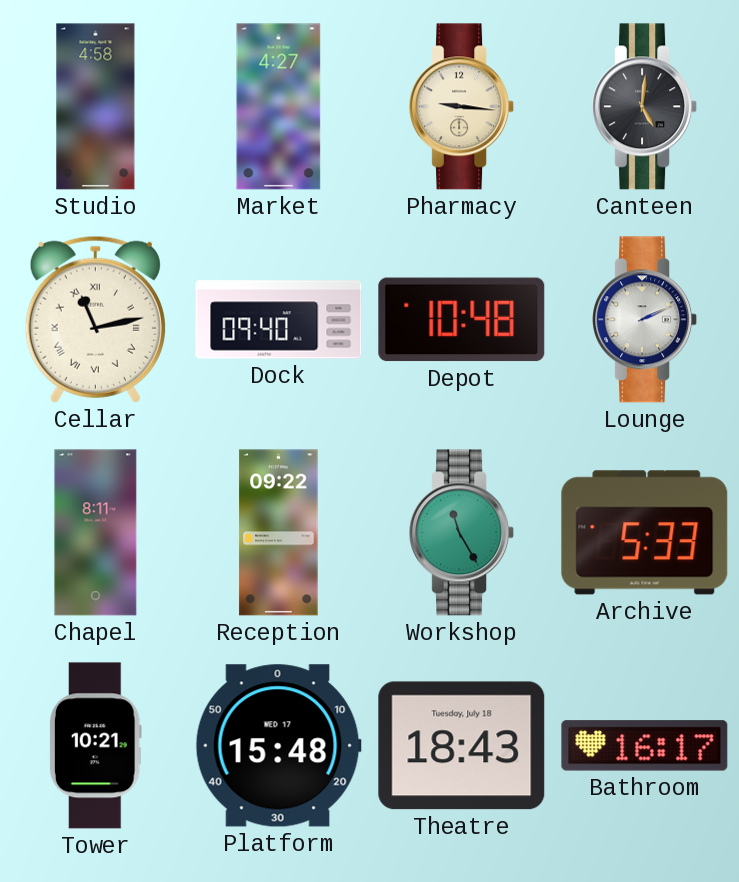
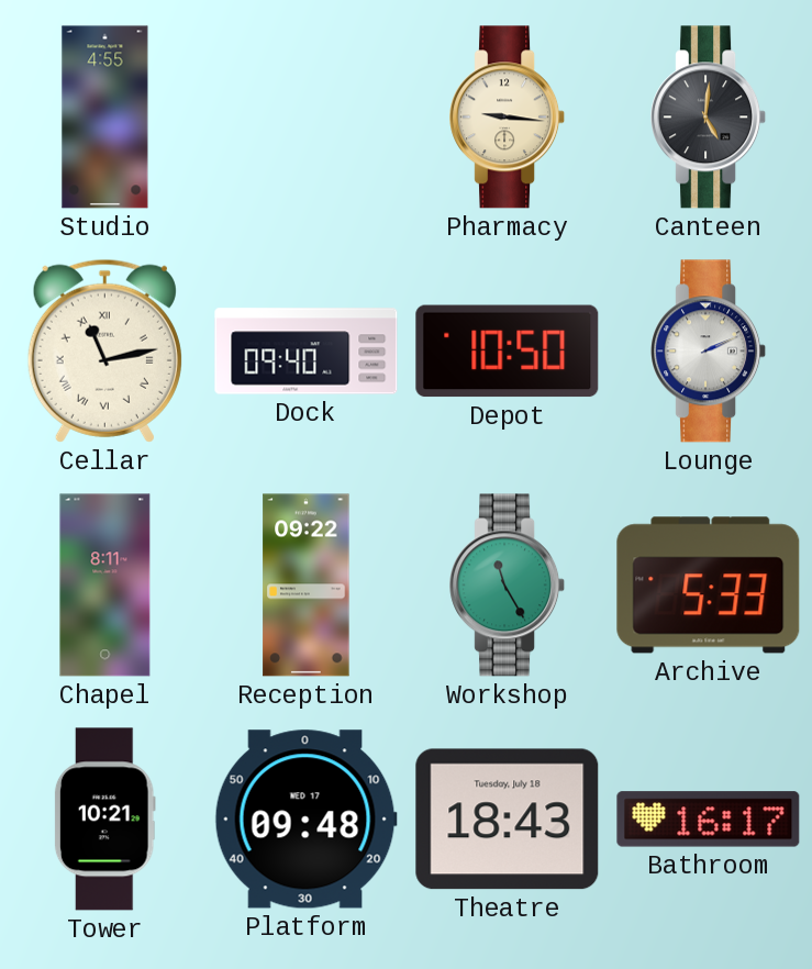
Studio: 4:58 -> 4:55
Market: 4:27 -> none
Depot: 10:48 -> 10:50
Platform: 15:48 -> 09:48
